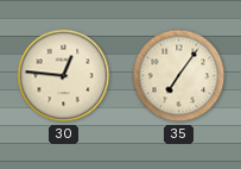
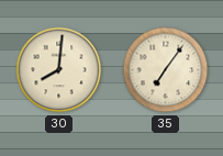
30: 12:46 -> 8:01
